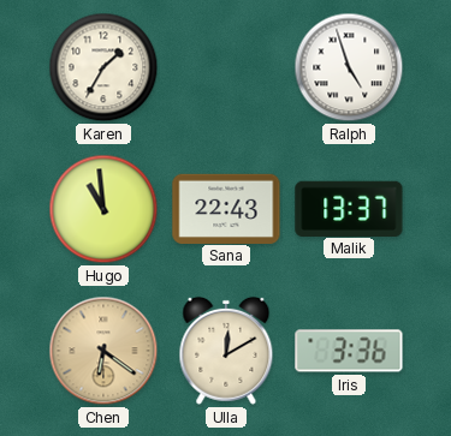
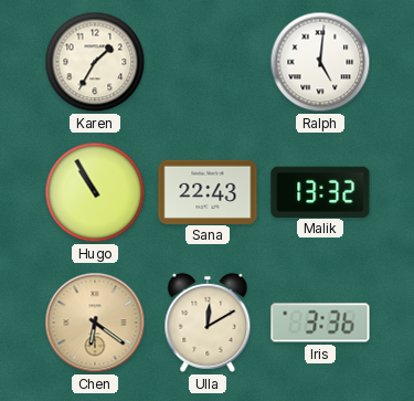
Ralph: 4:57 -> 5:01
Hugo: 10:59 -> 10:55
Malik: 13:37 -> 13:32
